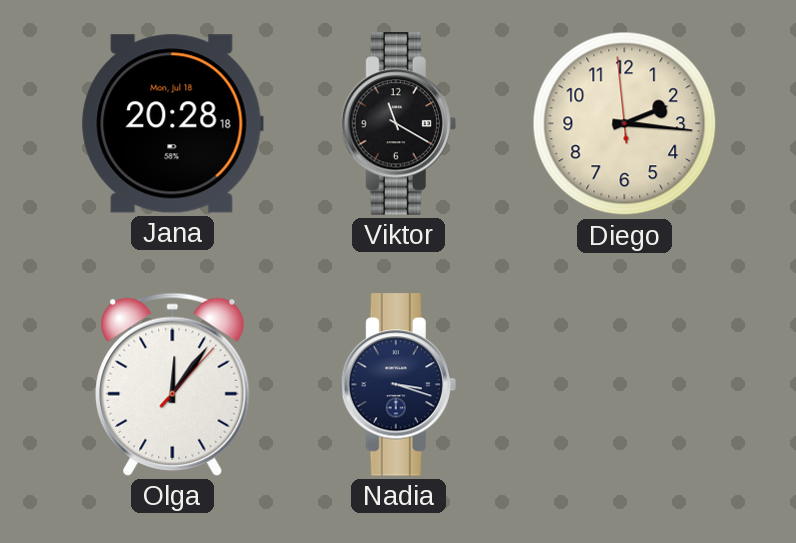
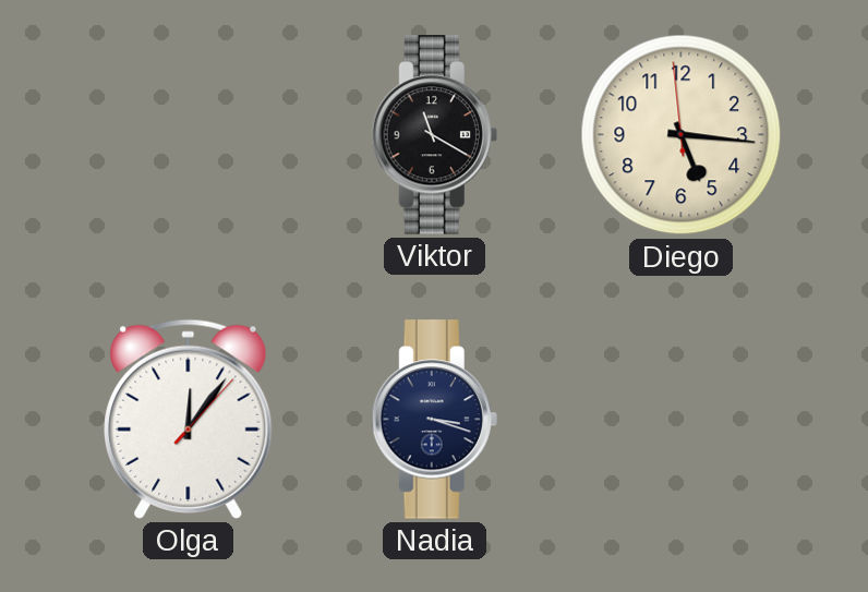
Jana: 20:28 -> none
Diego: 2:15 -> 5:15
